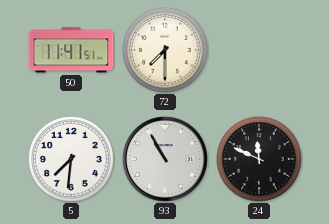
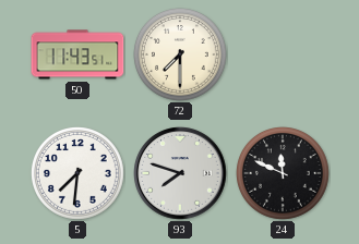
50: 11:41 -> 11:43
93: 10:55 -> 7:48
